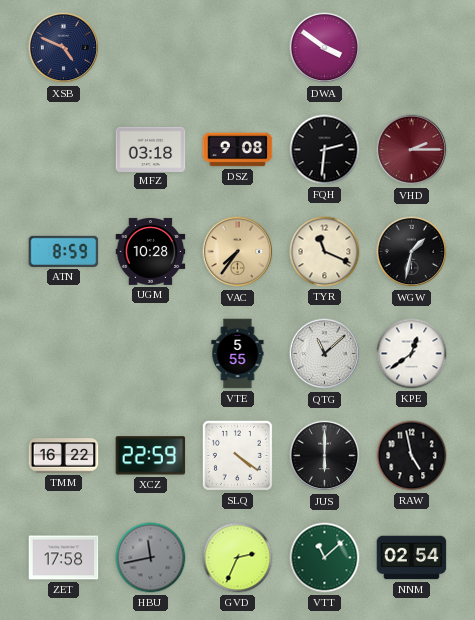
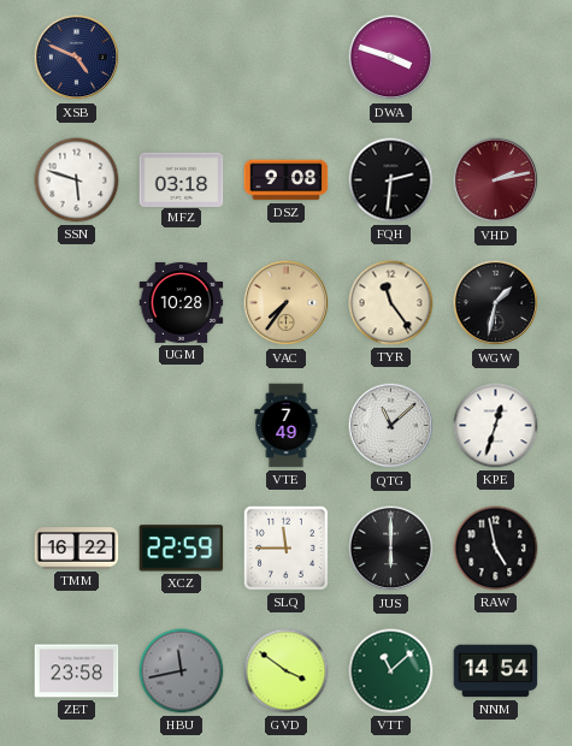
DWA: 3:51 -> 3:48
SSN: none -> 5:48
VHD: 2:15 -> 2:13
ATN: 8:59 -> none
TYR: 11:19 -> 11:24
VTE: 5:55 -> 7:49
KPE: 12:39 -> 12:33
SLQ: 4:21 -> 11:45
ZET: 17:58 -> 23:58
GVD: 2:34 -> 3:51
NNM: 02:54 -> 14:54
